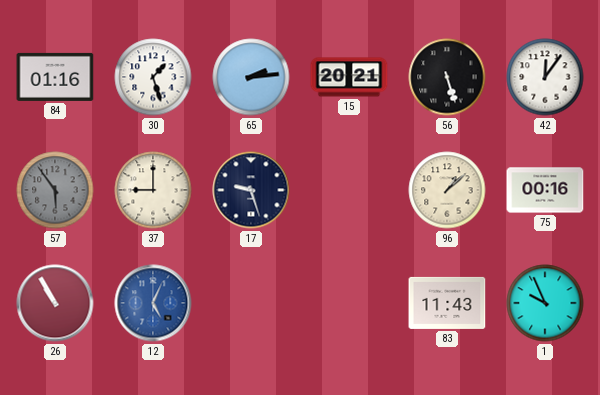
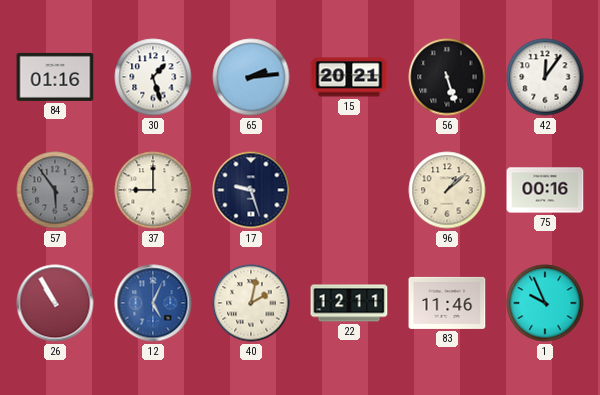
40: none -> 2:02
22: none -> 12:11
83: 11:43 -> 11:46
